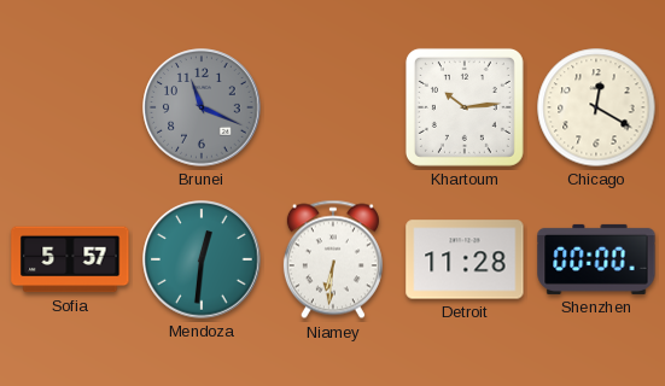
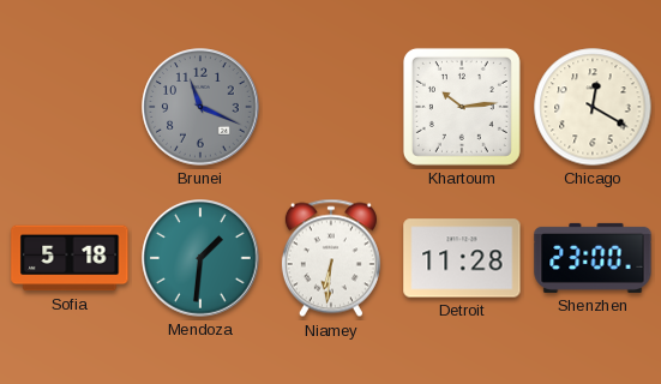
Sofia: 5:57 -> 5:18
Mendoza: 12:31 -> 1:31
Shenzhen: 00:00 -> 23:00
